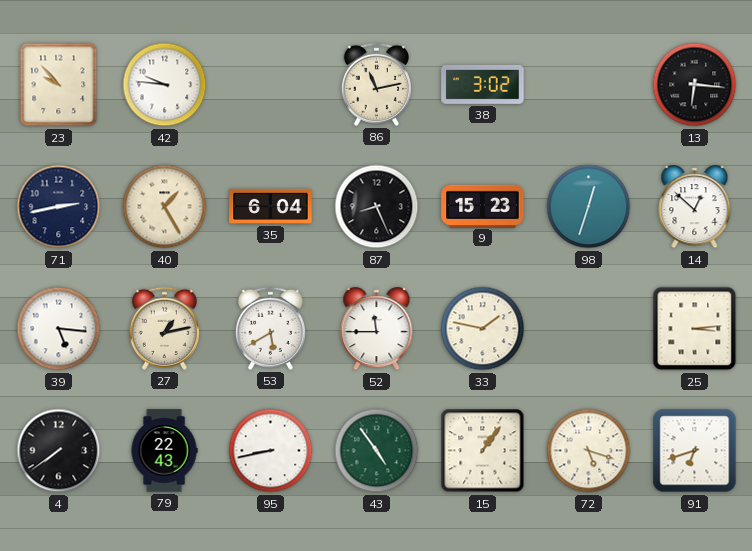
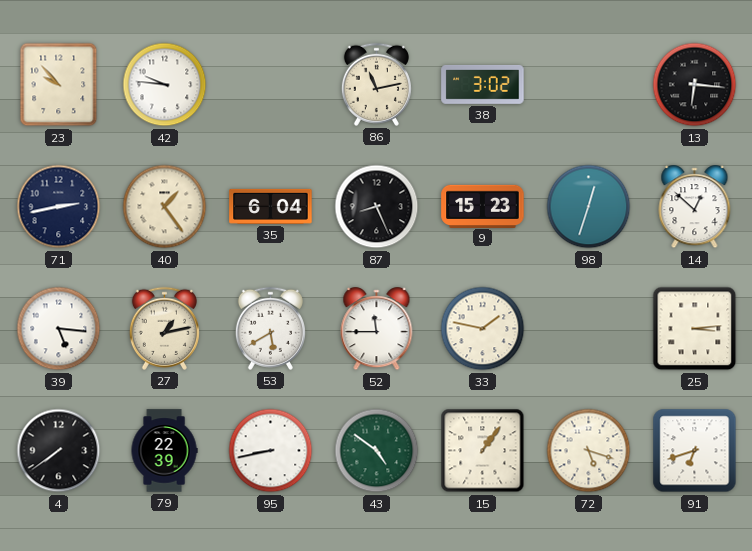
40: 1:25 -> 1:24
79: 22:43 -> 22:39
43: 4:54 -> 4:51
